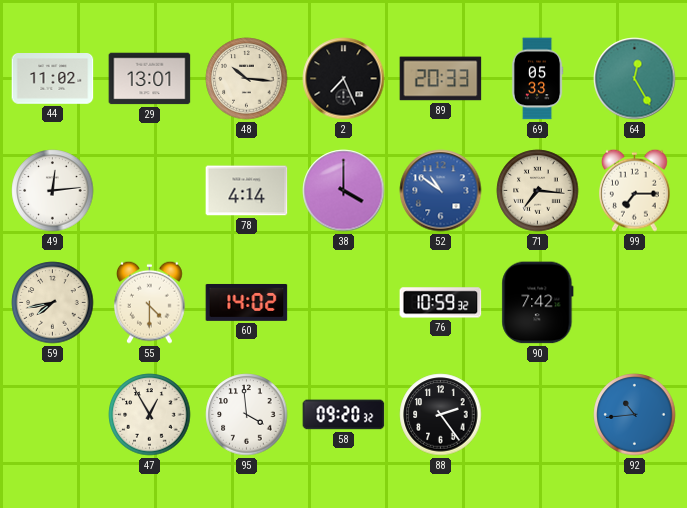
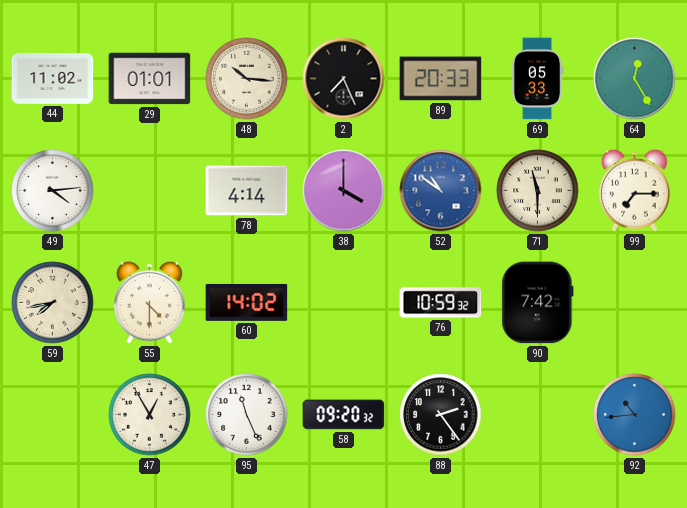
29: 13:01 -> 01:01
49: 12:14 -> 4:14
71: 7:16 -> 11:30
95: 3:59 -> 11:26
